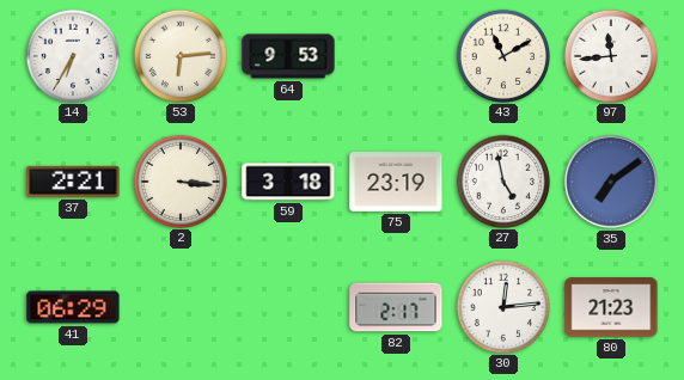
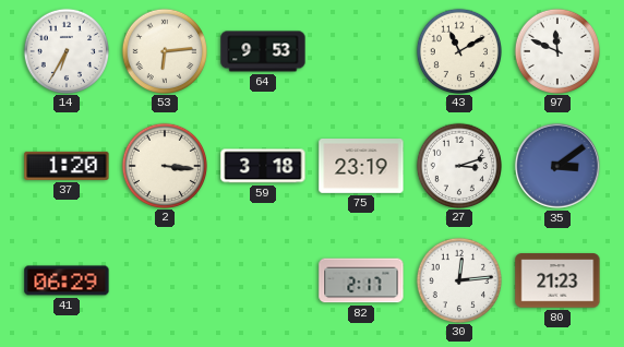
97: 11:44 -> 11:49
37: 2:21 -> 1:20
27: 4:58 -> 3:12
35: 7:09 -> 3:09
